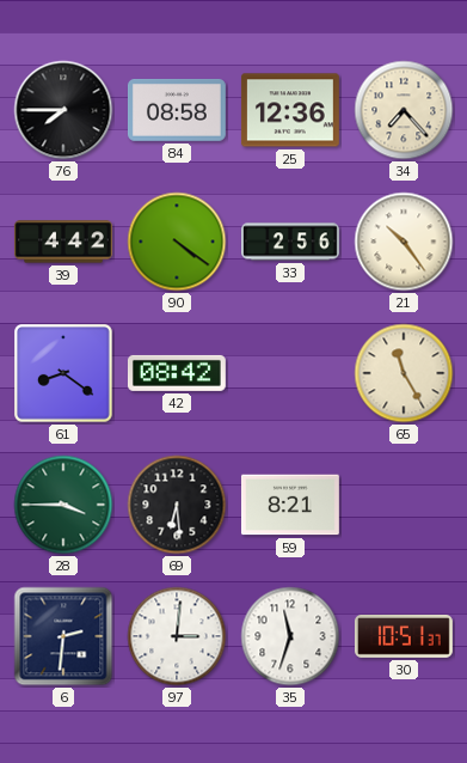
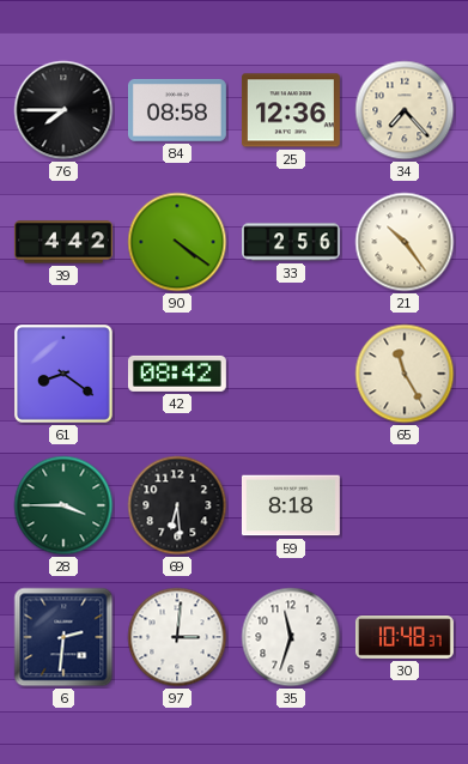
59: 8:21 -> 8:18
30: 10:51 -> 10:48
